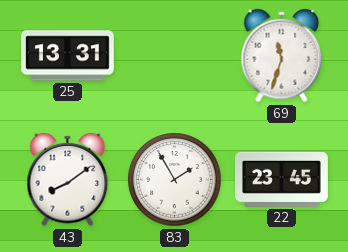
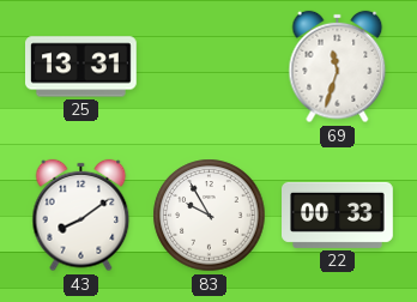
83: 1:55 -> 9:55
22: 23:45 -> 00:33
